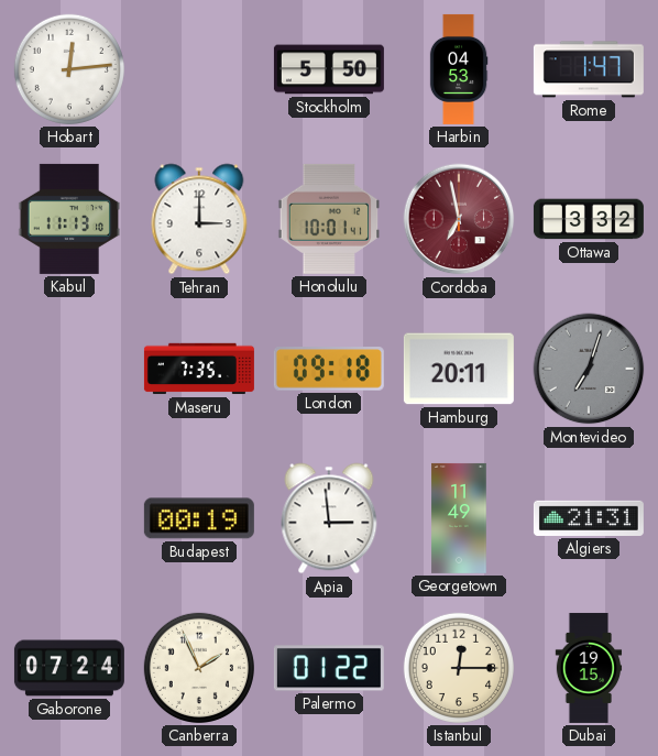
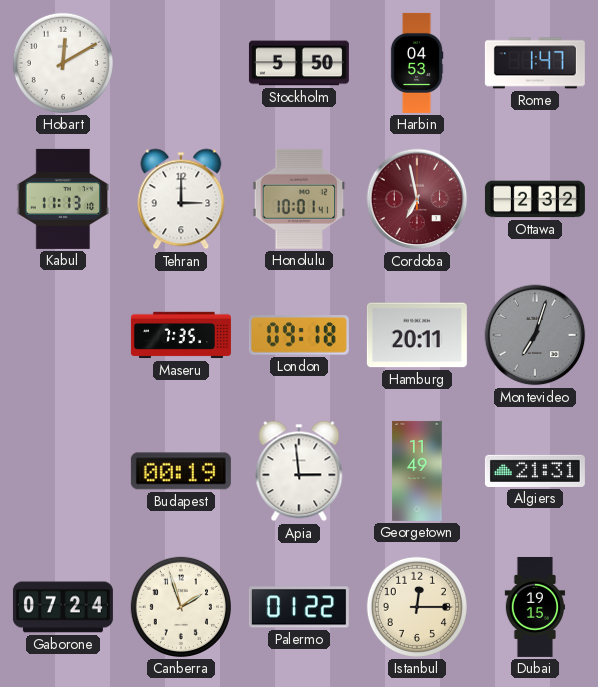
Hobart: 12:14 -> 12:10
Ottawa: 3:32 -> 2:32
Canberra: 1:56 -> 1:57
